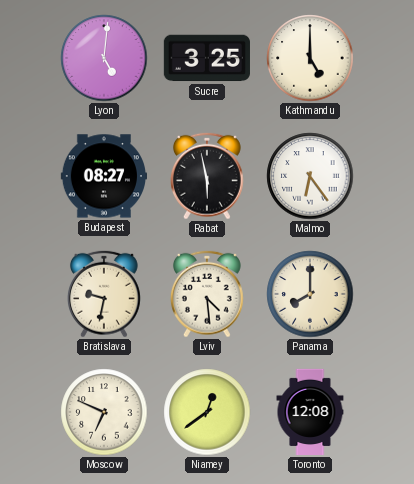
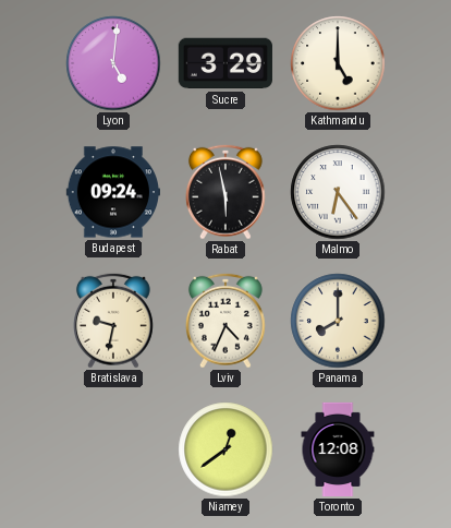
Sucre: 3:25 -> 3:29
Budapest: 08:27 -> 09:24
Lviv: 4:29 -> 4:34
Moscow: 6:49 -> none
